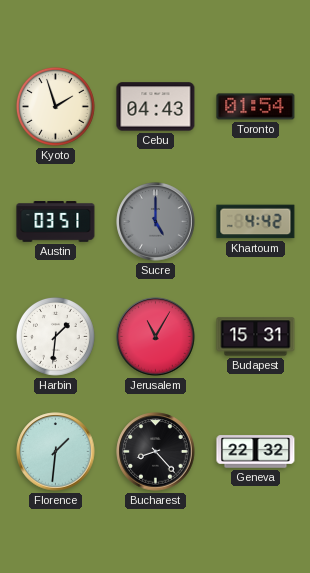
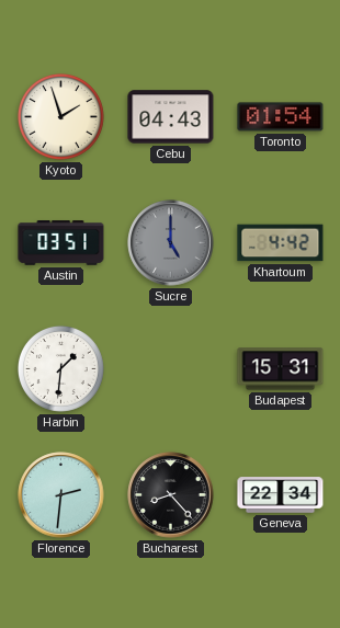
Jerusalem: 11:05 -> none
Florence: 1:31 -> 2:31
Geneva: 22:32 -> 22:34
